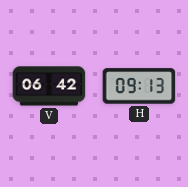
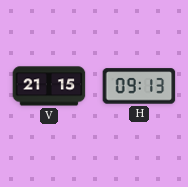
V: 06:42 -> 21:15
